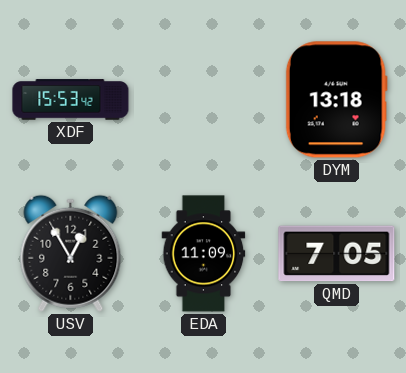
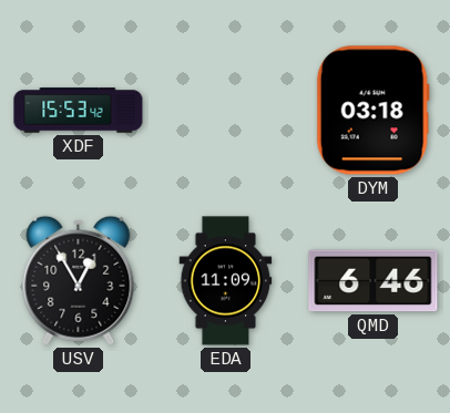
DYM: 13:18 -> 03:18
QMD: 7:05 -> 6:46
